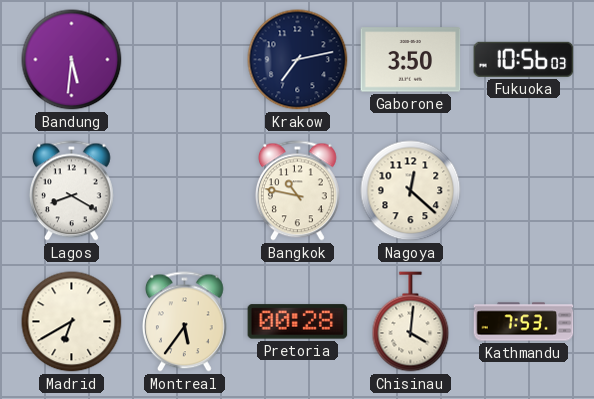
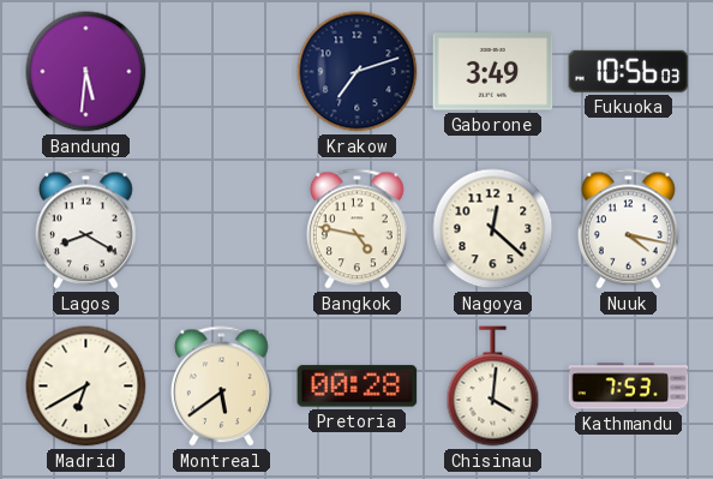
Krakow: 7:13 -> 7:12
Gaborone: 3:50 -> 3:49
Bangkok: 10:47 -> 4:47
Nuuk: none -> 4:17
Montreal: 5:36 -> 5:39
